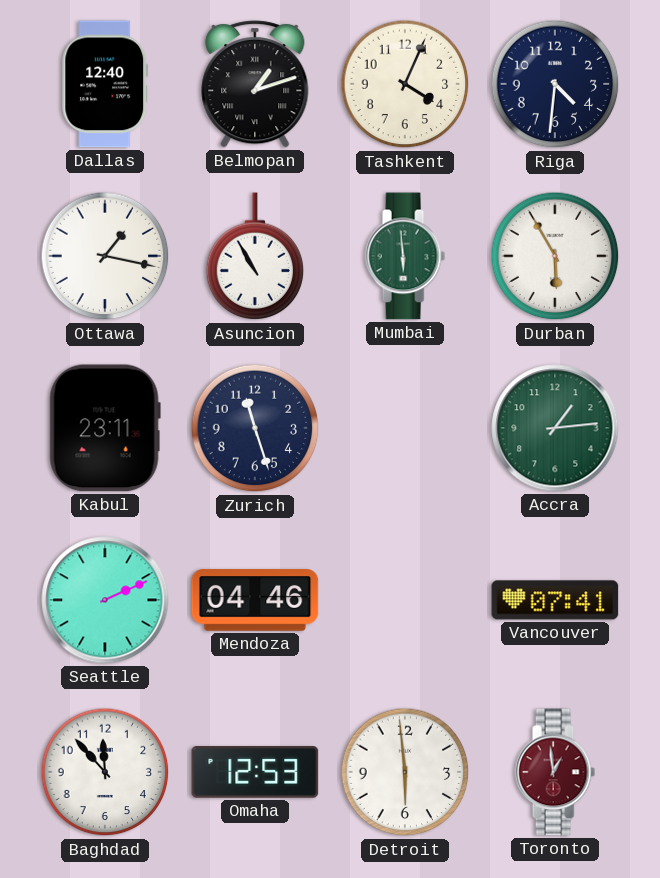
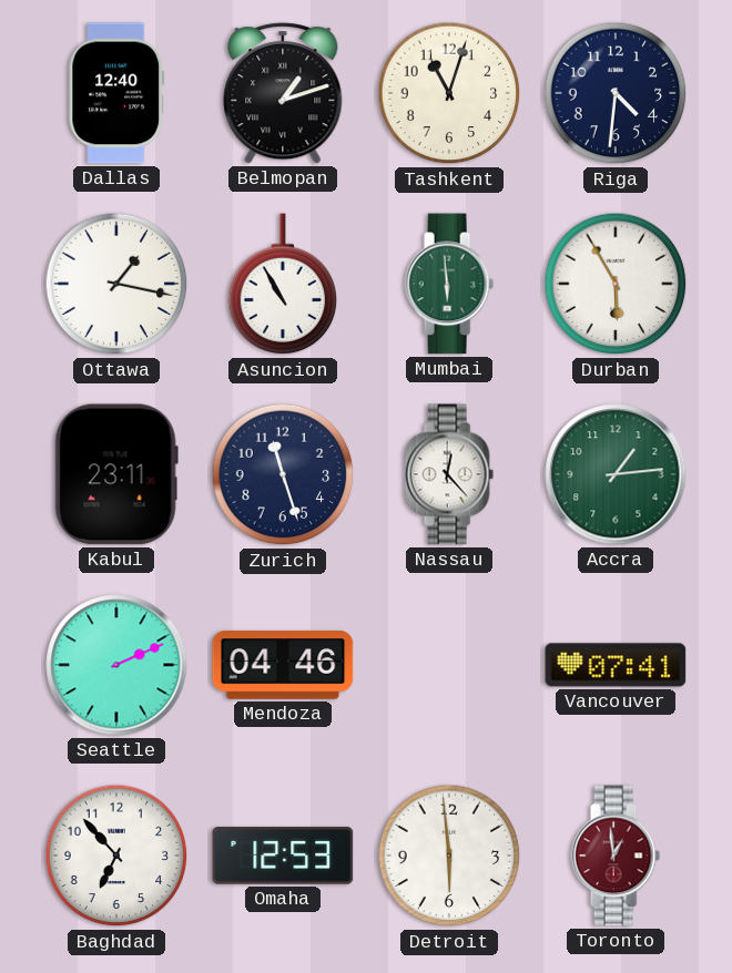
Tashkent: 4:04 -> 11:03
Nassau: none -> 12:23
Baghdad: 11:53 -> 6:53
